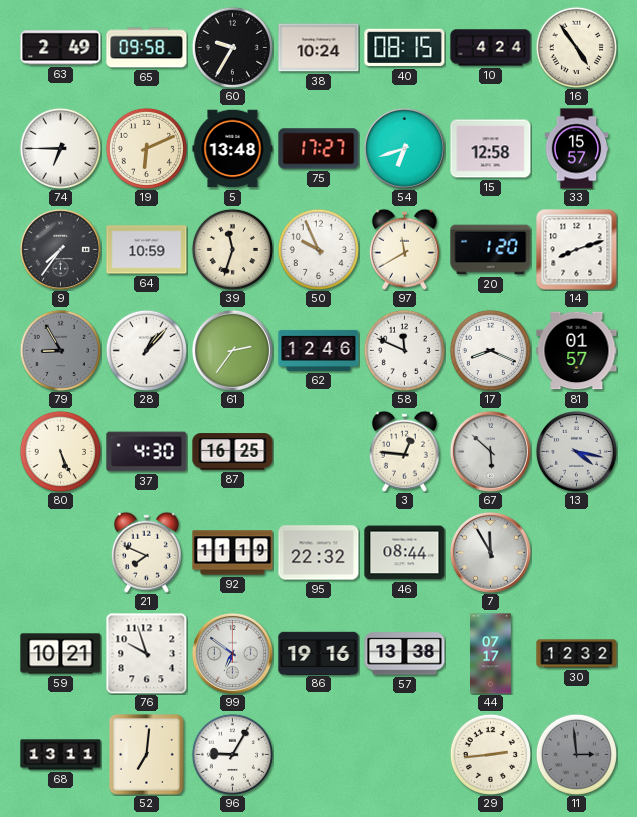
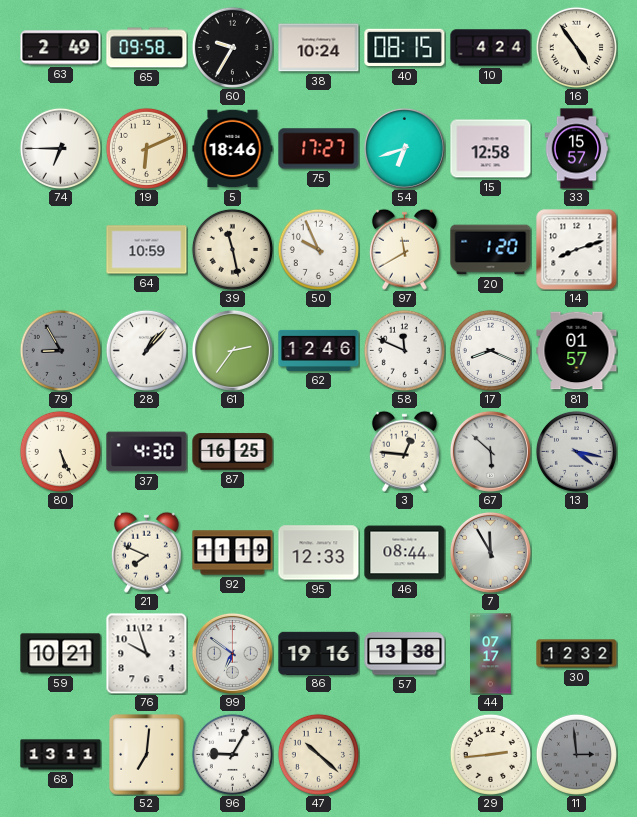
5: 13:48 -> 18:46
9: 7:36 -> none
39: 11:33 -> 11:28
95: 22:32 -> 12:33
47: none -> 10:22
